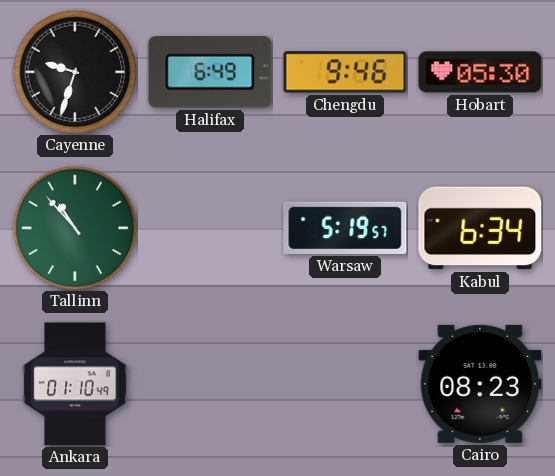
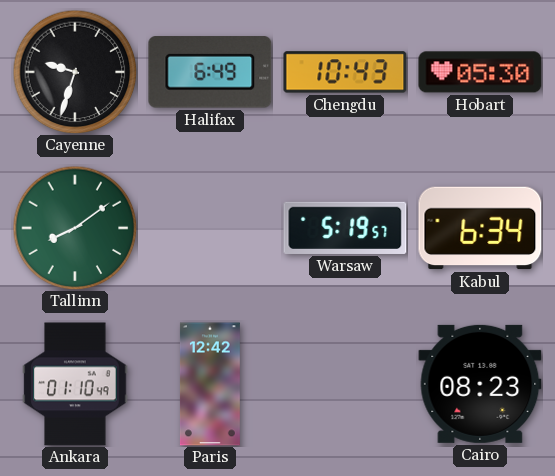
Chengdu: 9:46 -> 10:43
Tallinn: 10:53 -> 8:09
Paris: none -> 12:42
